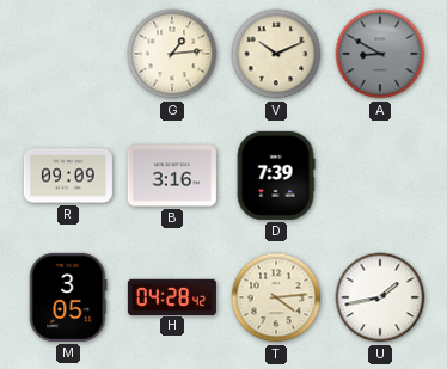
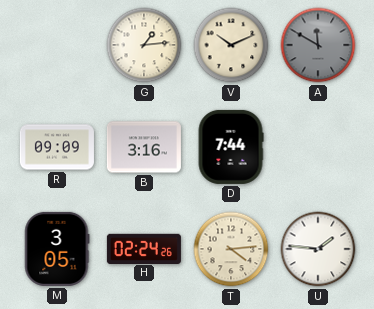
A: 8:50 -> 11:50
D: 7:39 -> 7:44
H: 04:28 -> 02:24
U: 1:43 -> 1:46
